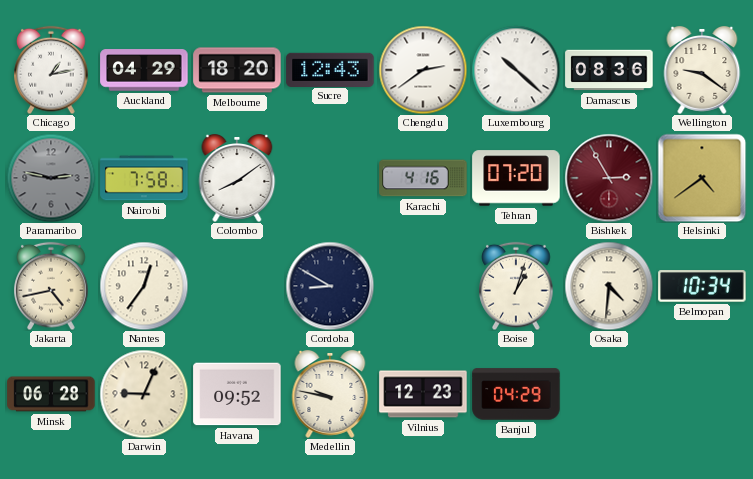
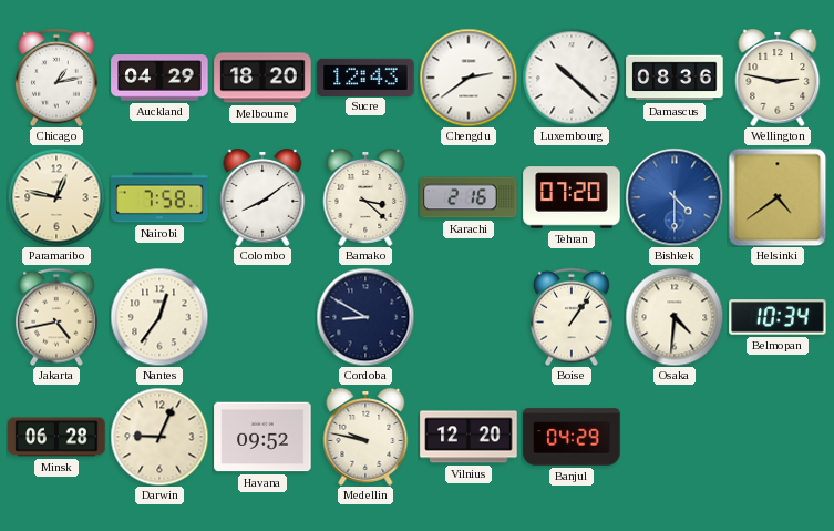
Wellington: 9:21 -> 2:47
Paramaribo: 2:47 -> 12:47
Paramaribo dial: grey -> cream
Bamako: none -> 3:22
Karachi: 4:16 -> 2:16
Bishkek: 2:55 -> 4:30
Bishkek dial: burgundy -> blue
Boise: 1:03 -> 1:06
Vilnius: 12:23 -> 12:20
